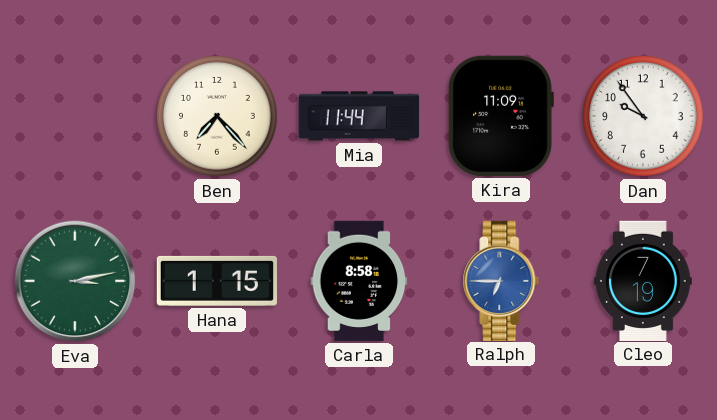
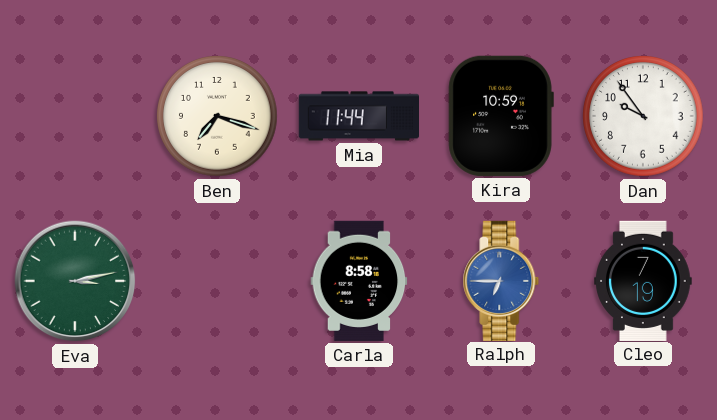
Ben: 7:23 -> 7:18
Kira: 11:09 -> 10:59
Hana: 1:15 -> none
